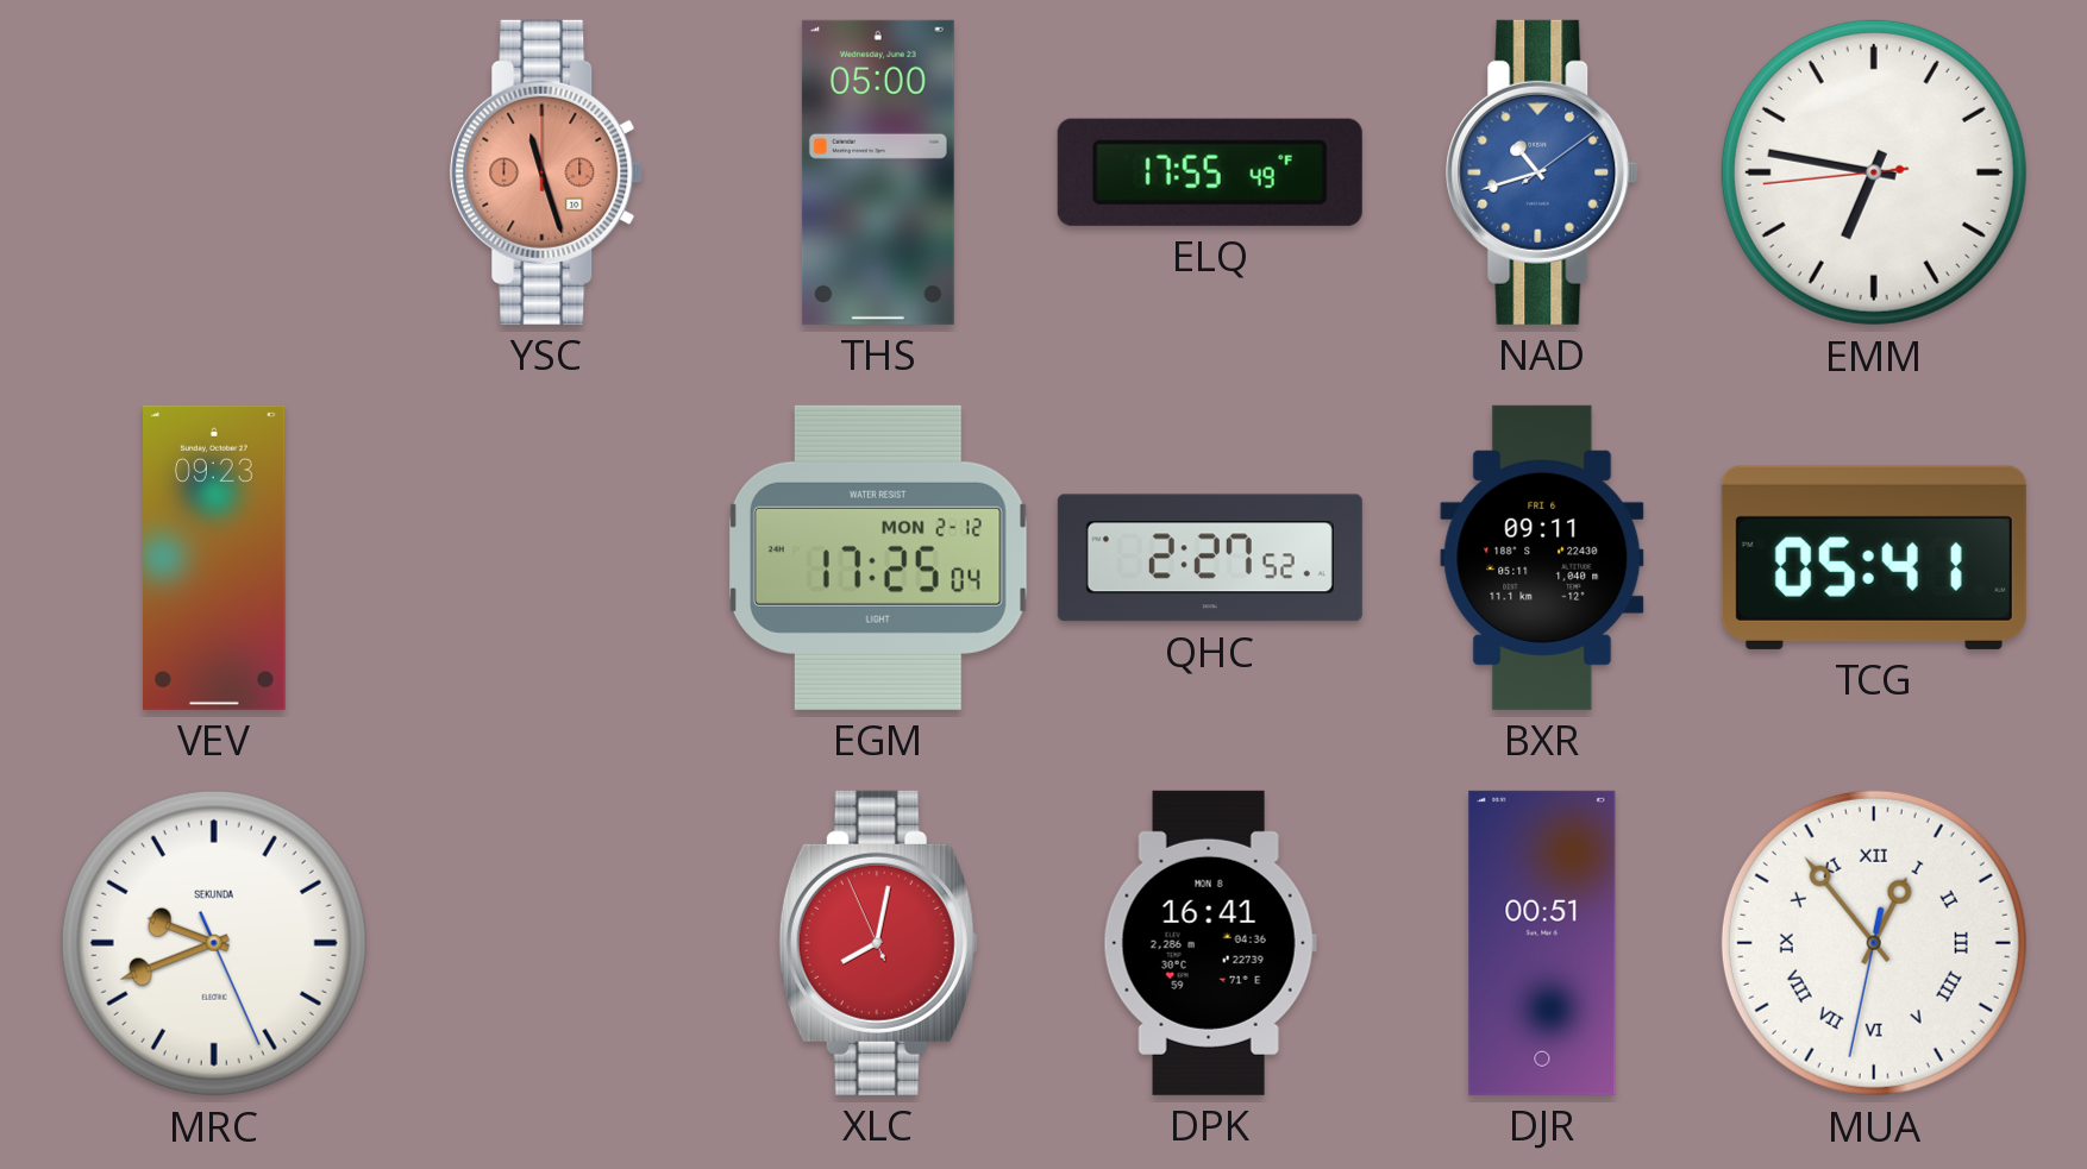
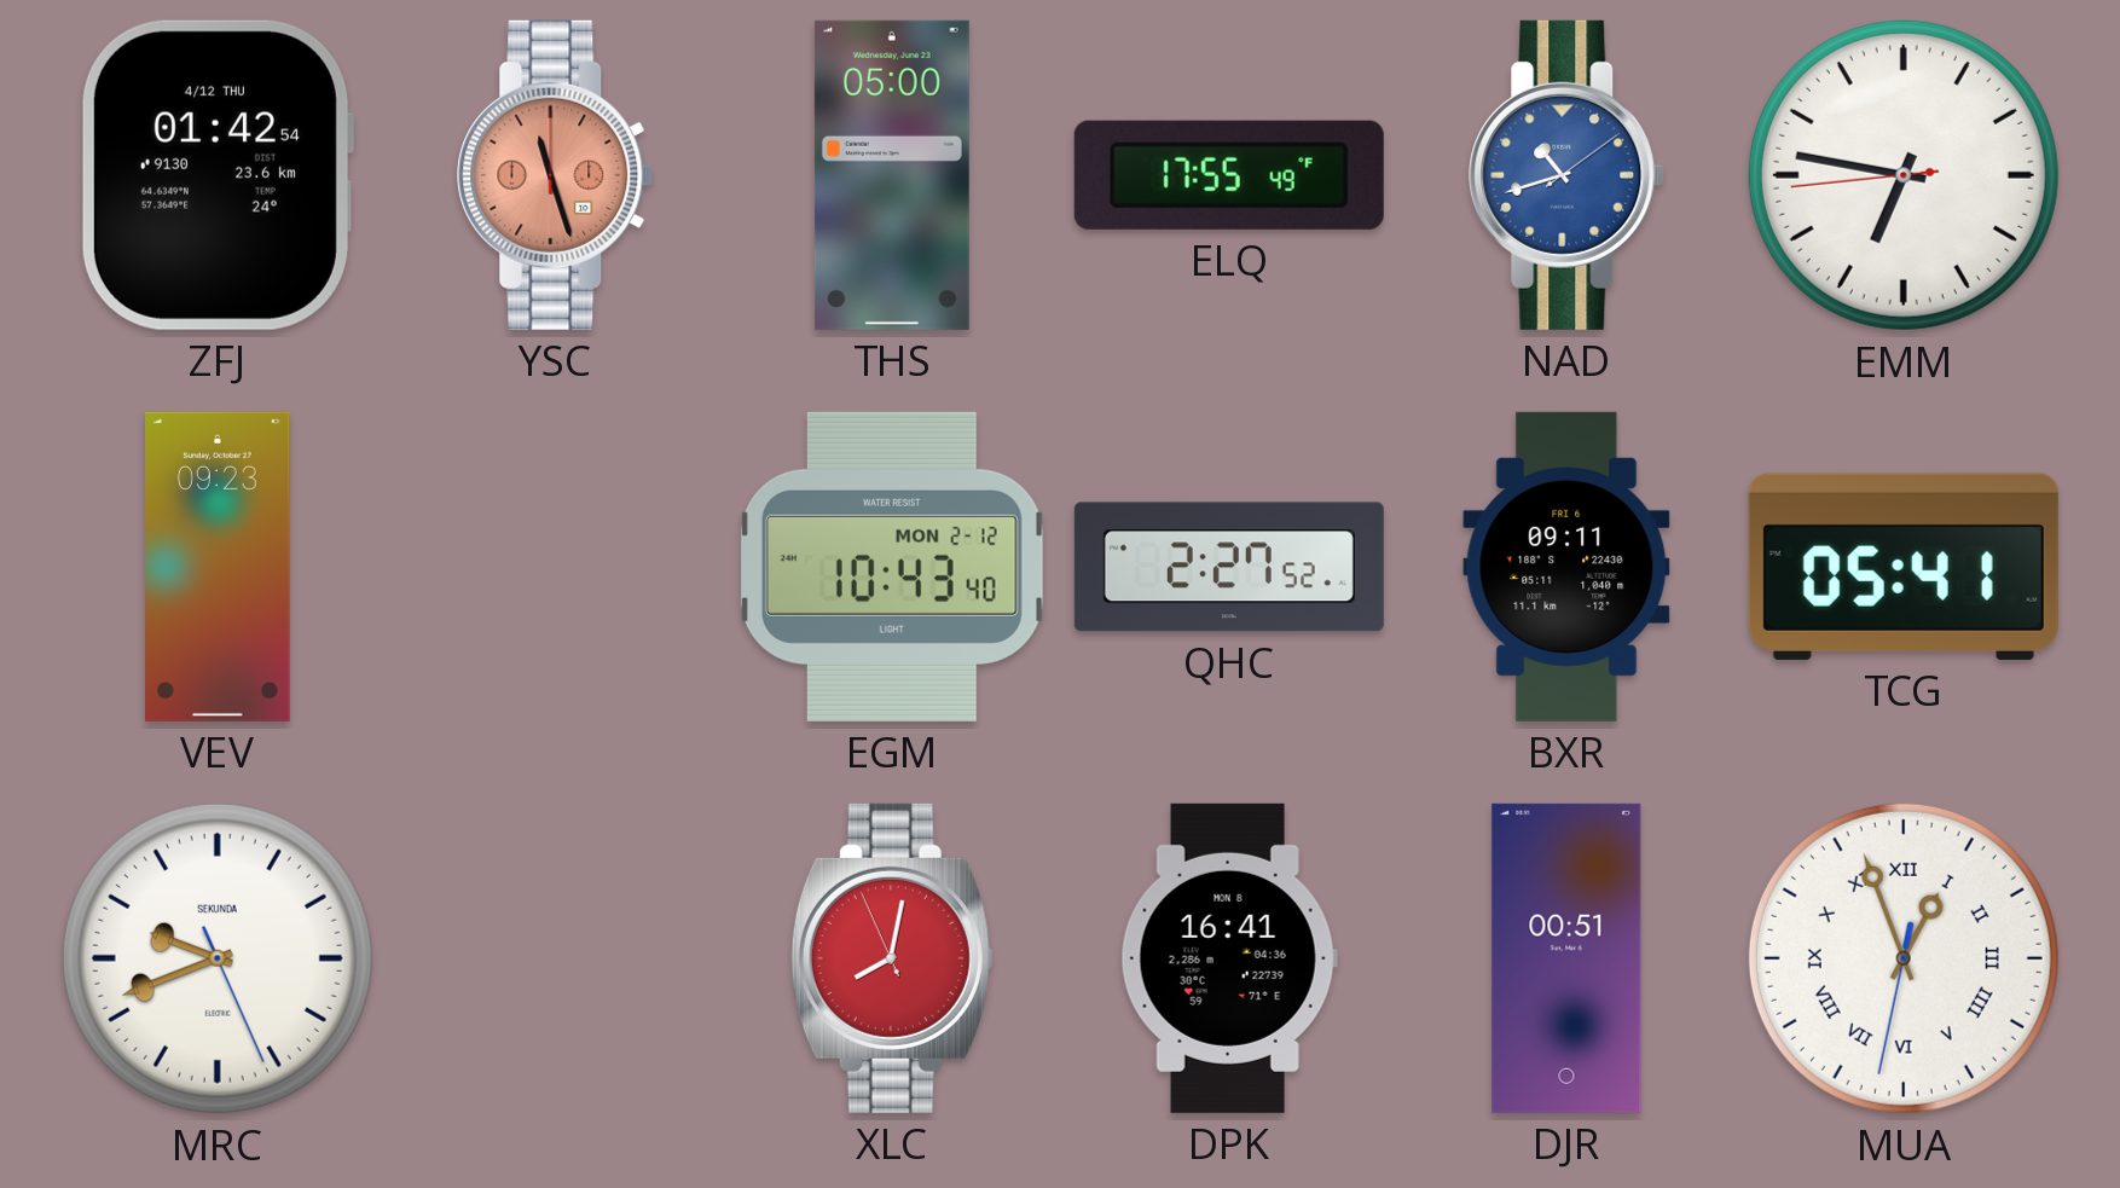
ZFJ: none -> 01:42
EGM: 17:25 -> 10:43
MUA: 12:53 -> 12:56
